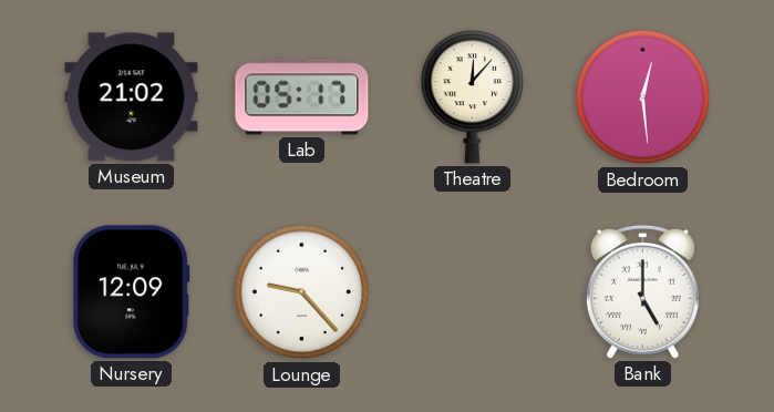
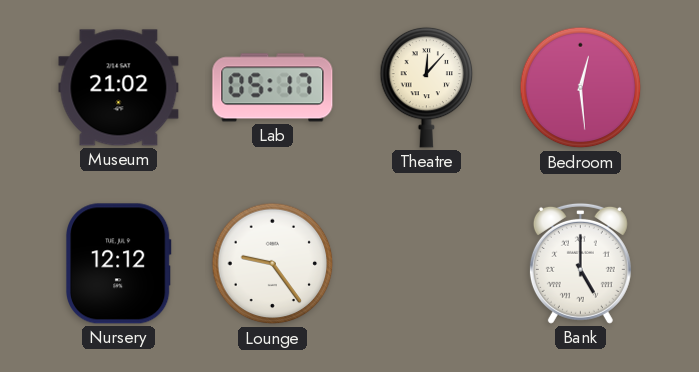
Nursery: 12:09 -> 12:12
Lounge: 9:23 -> 9:24
